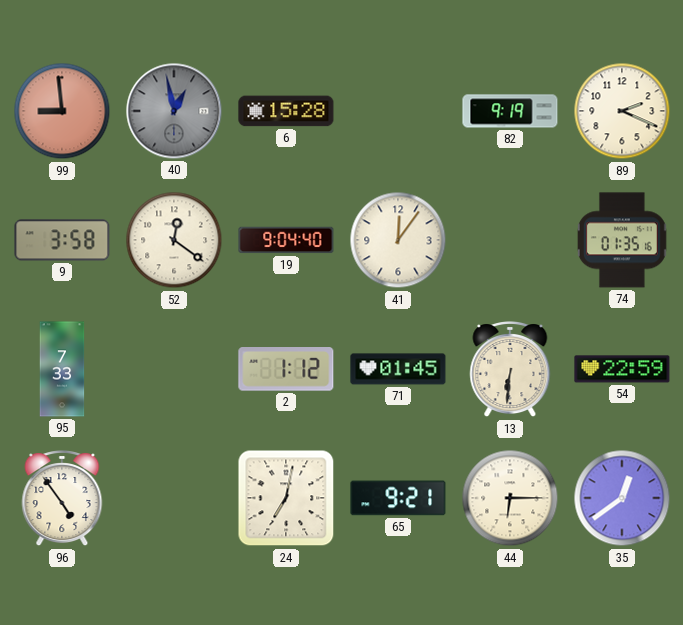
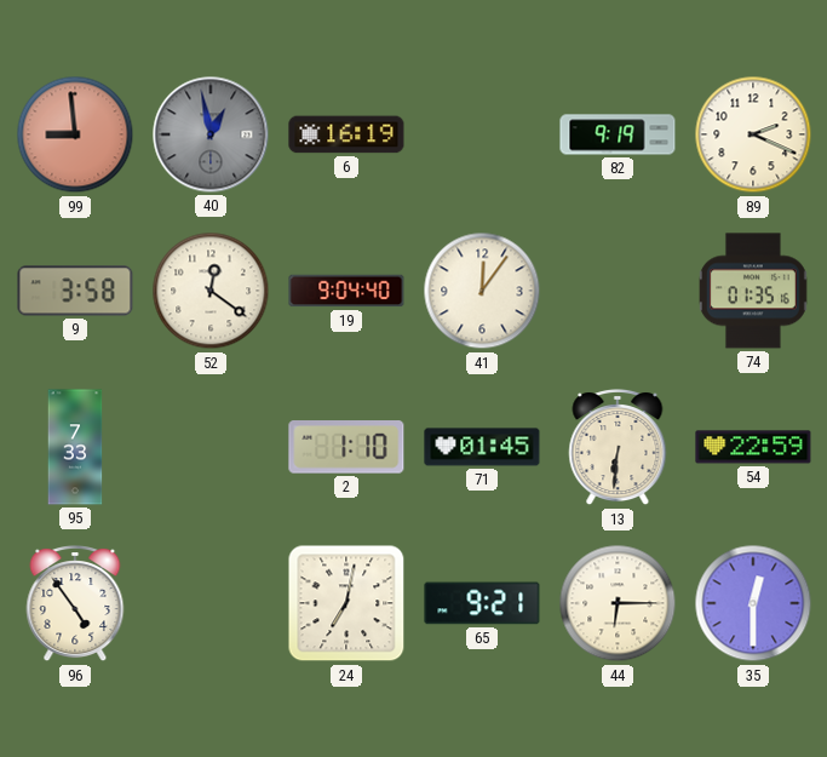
6: 15:28 -> 16:19
2: 1:12 -> 1:10
35: 12:39 -> 12:30
